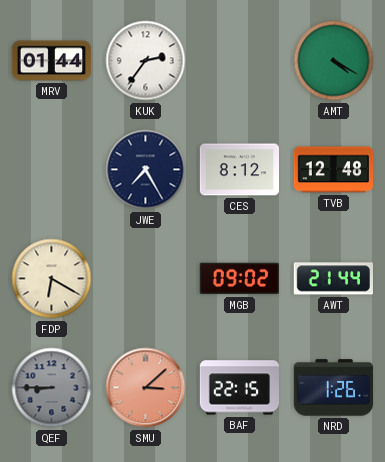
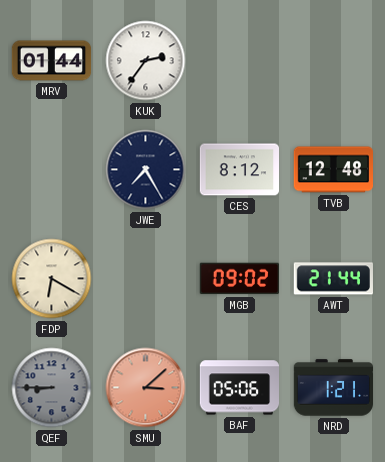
AMT: 4:20 -> none
BAF: 22:15 -> 05:06
NRD: 1:26 -> 1:21
